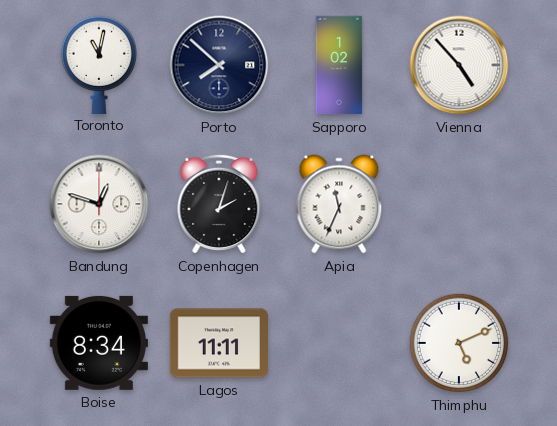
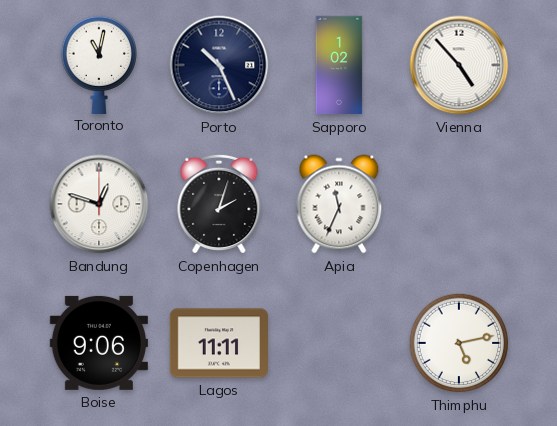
Porto: 7:52 -> 10:26
Boise: 8:34 -> 9:06
Thimphu: 5:11 -> 5:13
